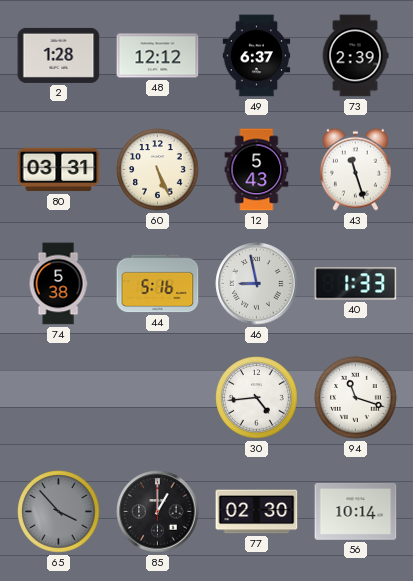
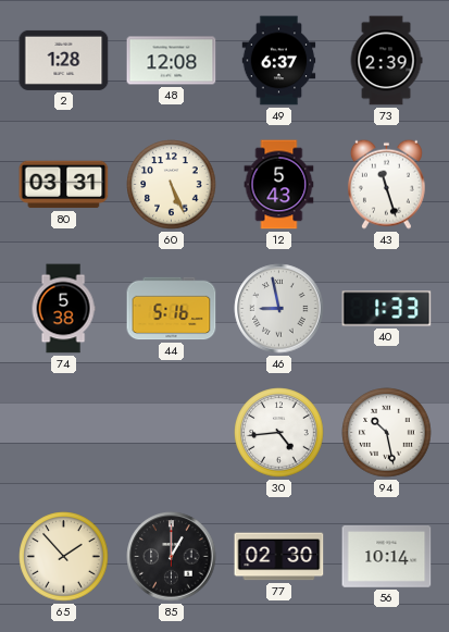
48: 12:12 -> 12:08
94: 11:18 -> 10:28
65: 3:53 -> 1:53
65 dial: grey -> cream
